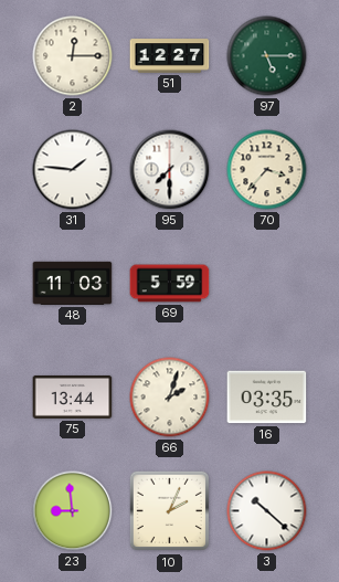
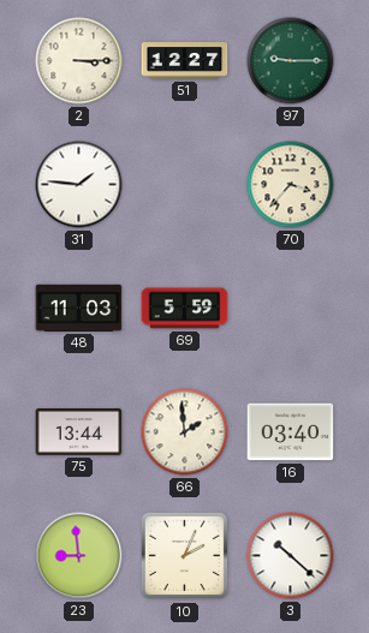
2: 12:15 -> 3:15
97: 5:15 -> 9:15
95: 7:30 -> none
66: 2:03 -> 1:59
16: 03:35 -> 03:40
